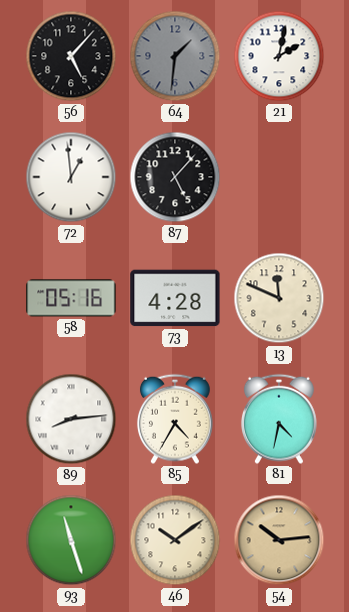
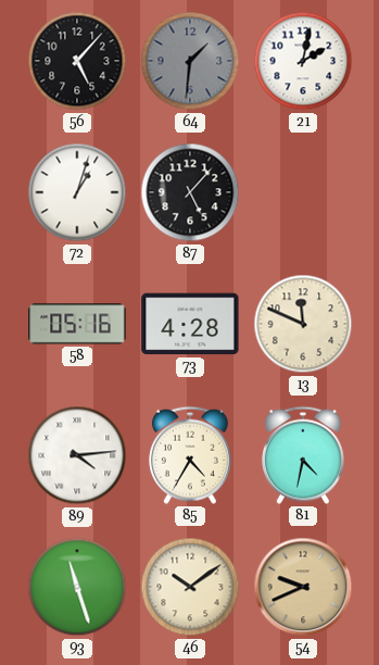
72: 12:59 -> 1:03
89: 8:14 -> 4:14
54: 10:14 -> 9:41
